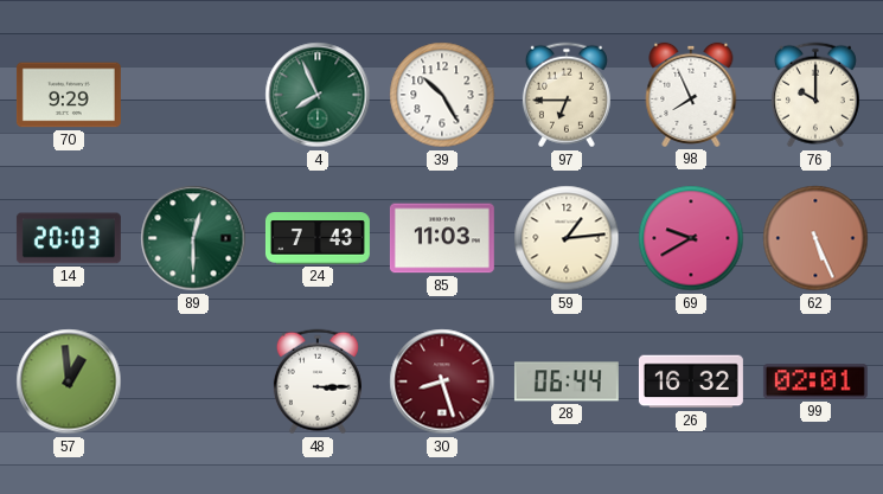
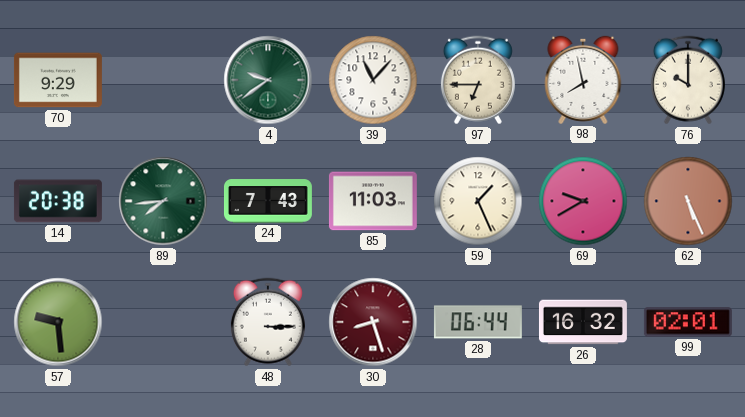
4: 7:56 -> 9:39
39: 10:25 -> 11:07
98: 7:56 -> 7:58
14: 20:03 -> 20:38
89: 12:30 -> 7:44
59: 1:14 -> 1:26
57: 12:59 -> 9:29
